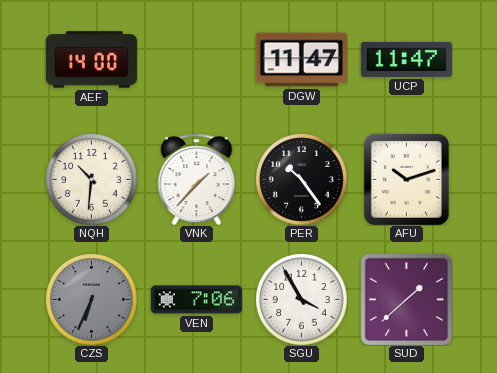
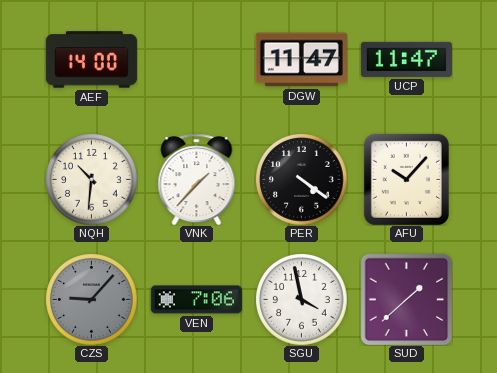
PER: 10:24 -> 4:21
AFU: 10:12 -> 10:07
CZS: 6:34 -> 9:07
SGU: 3:55 -> 3:58
